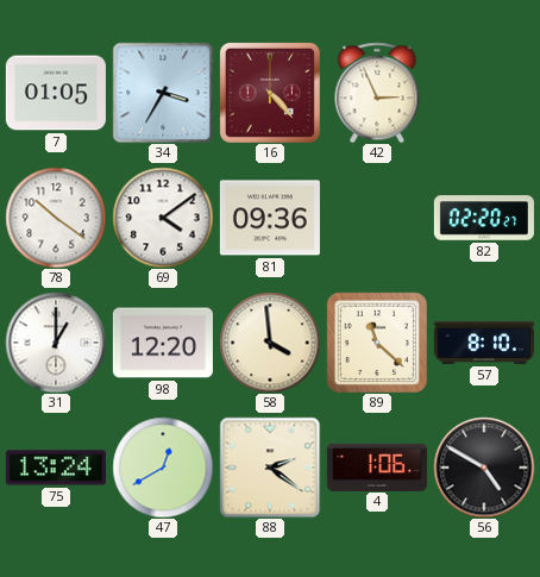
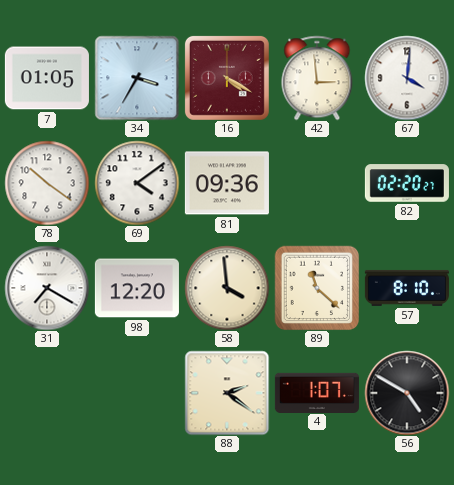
16: 4:23 -> 4:20
42: 2:56 -> 2:59
67: none -> 4:01
31: 1:00 -> 7:20
75: 13:24 -> none
47: 12:40 -> none
4: 1:06 -> 1:07
